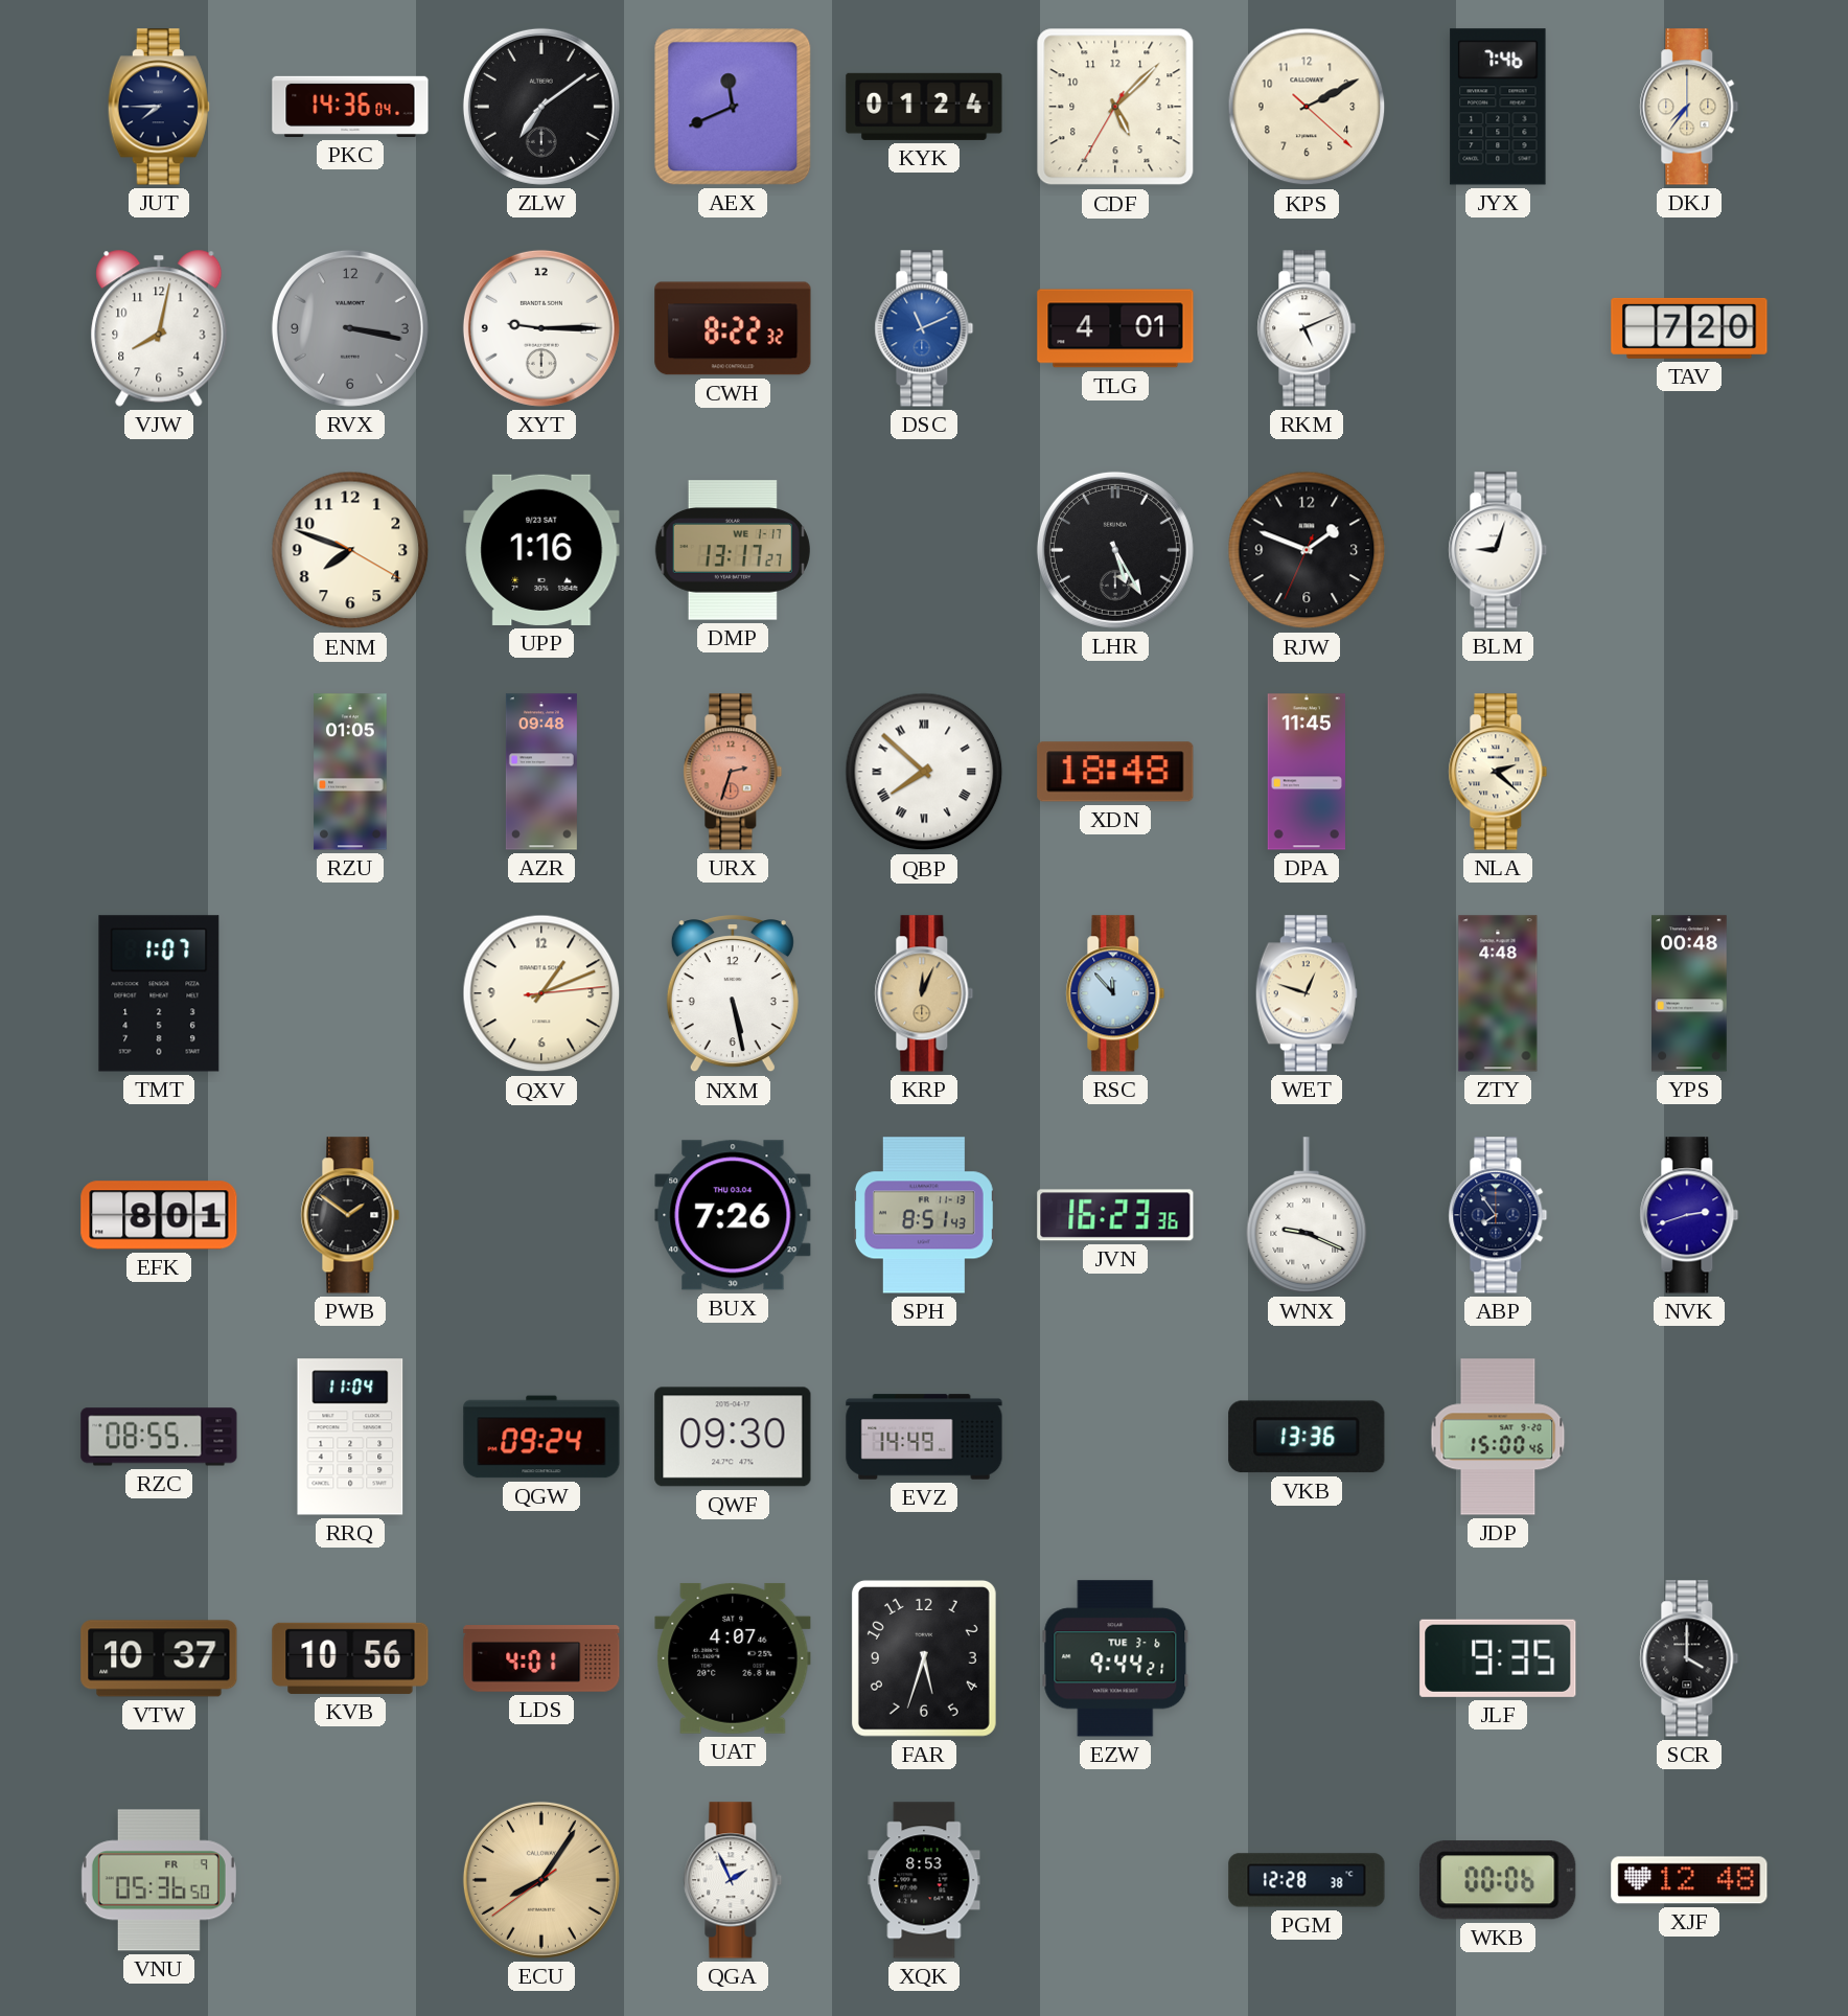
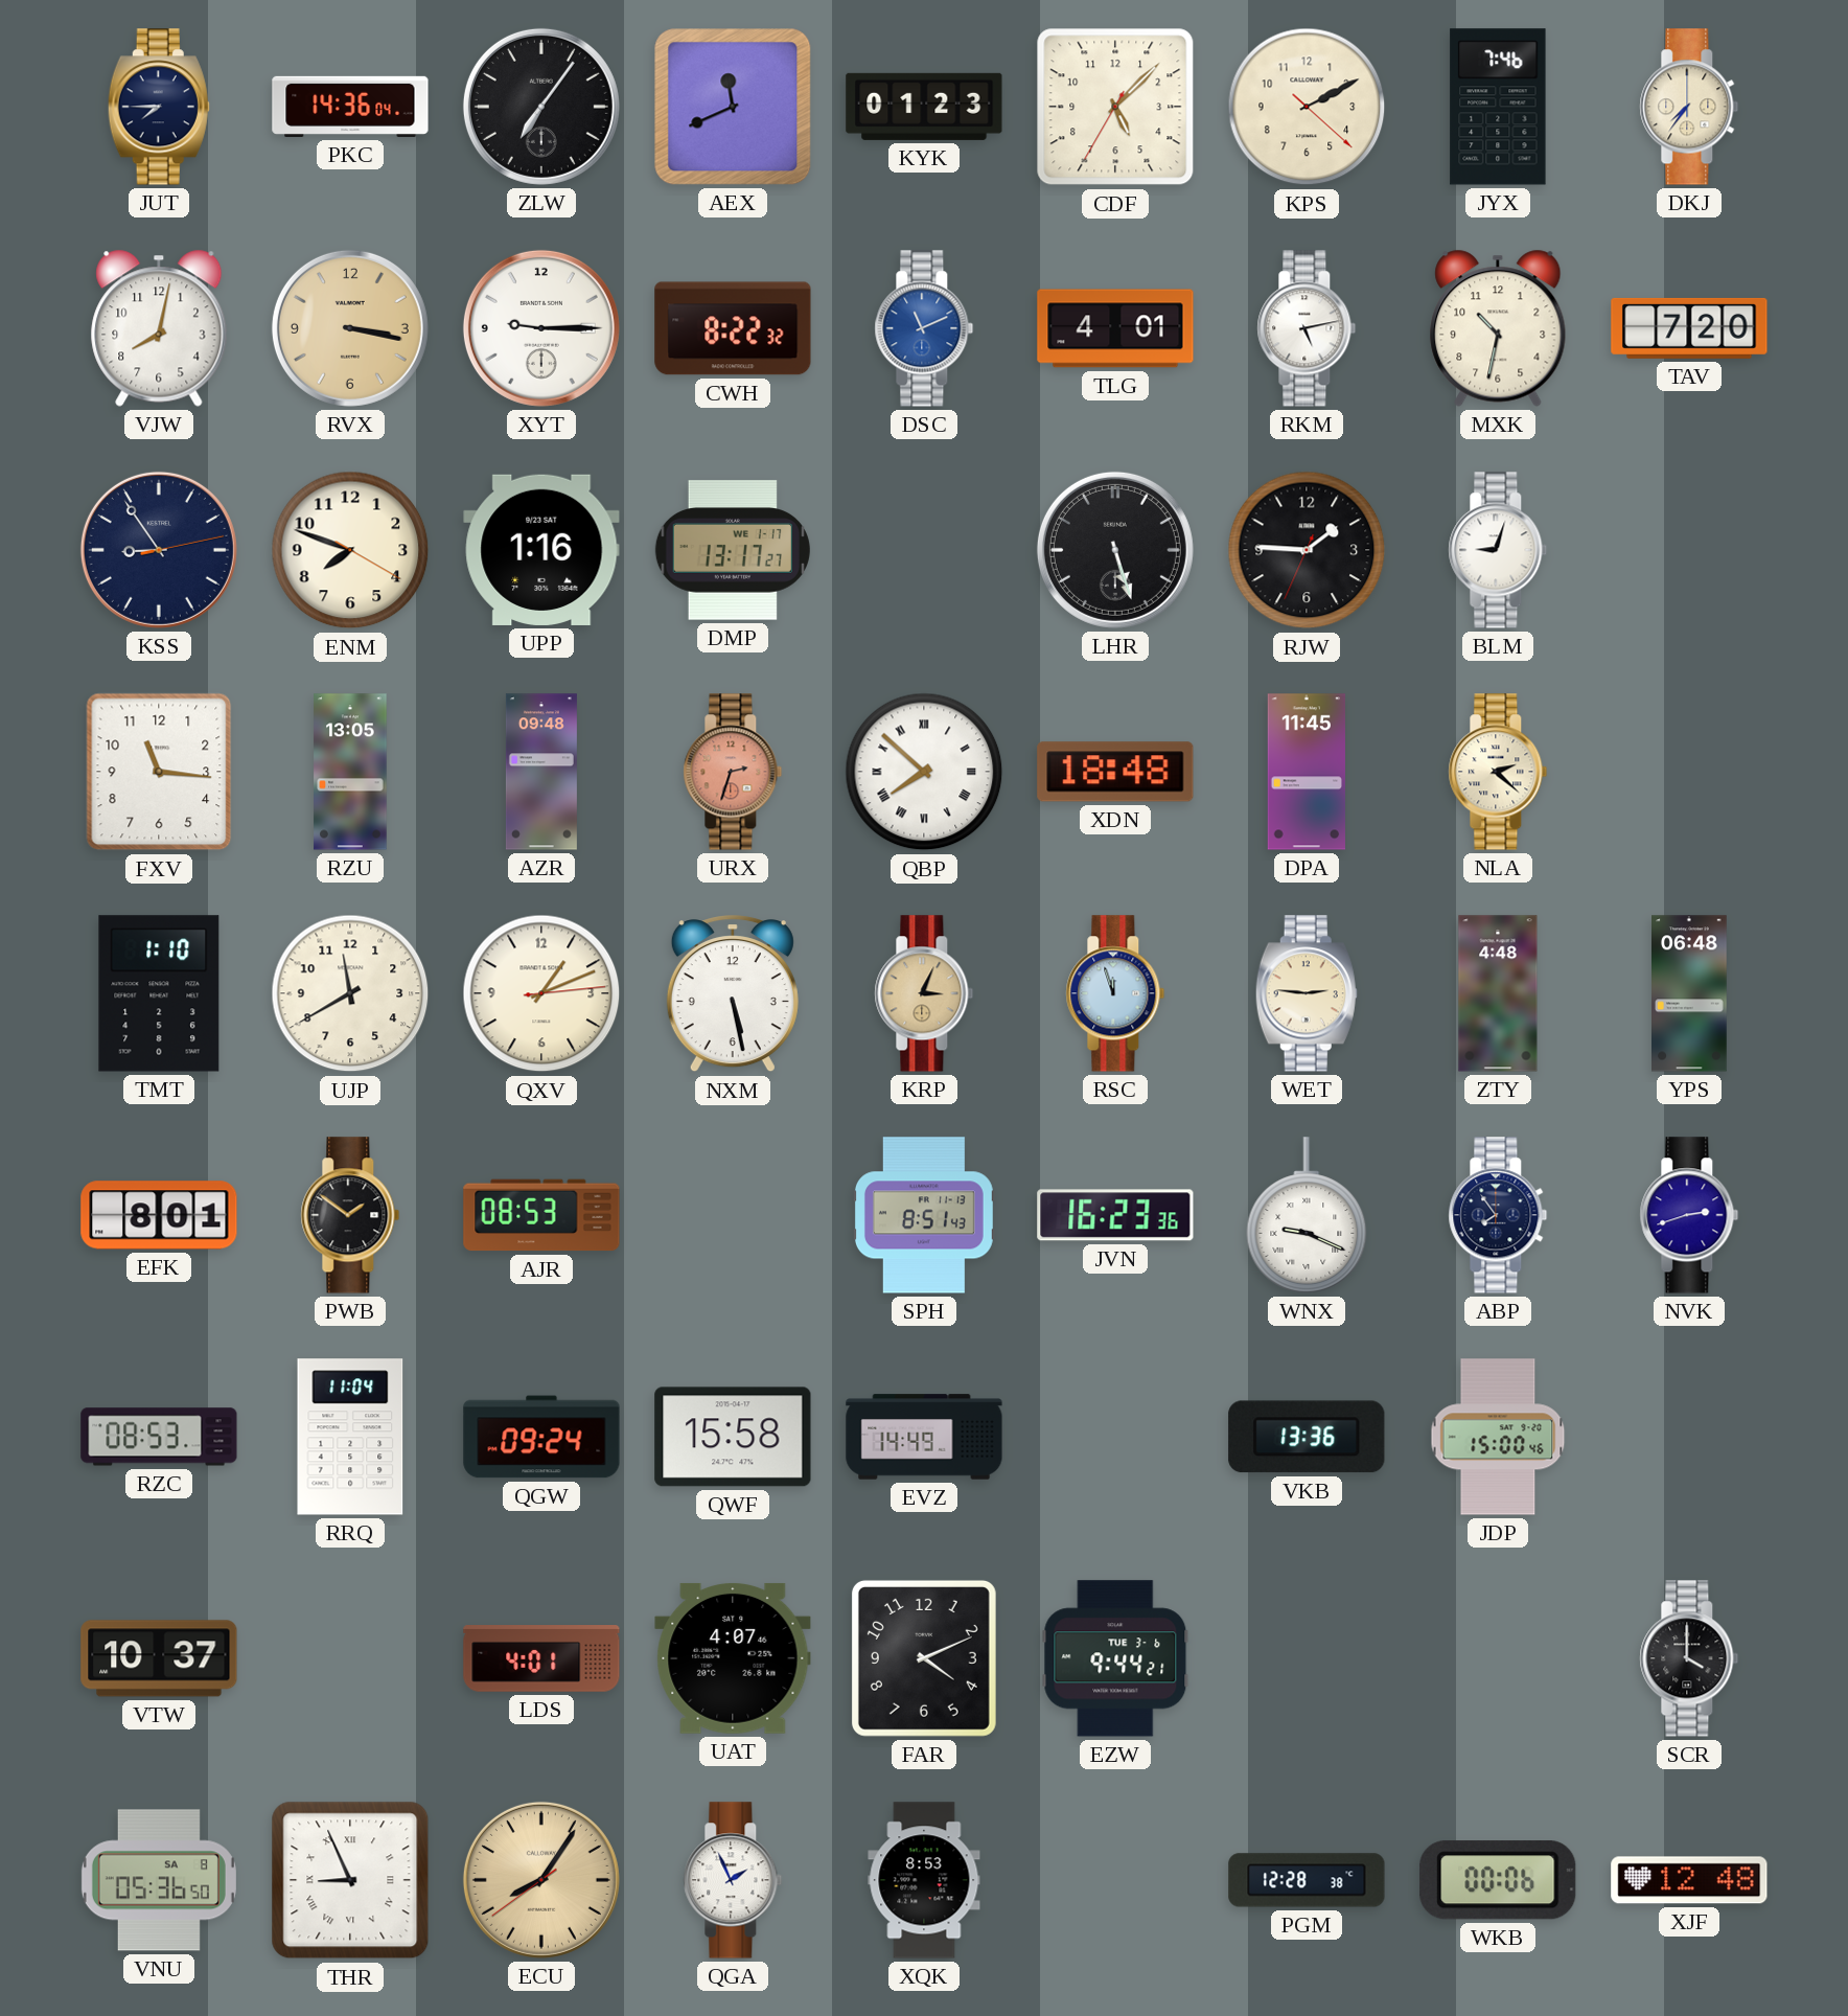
ZLW: 7:09 -> 7:06
KYK: 01:24 -> 01:23
RVX dial: grey -> champagne
RKM: 5:11 -> 5:13
MXK: none -> 10:32
KSS: none -> 8:54
LHR: 5:25 -> 5:27
RJW: 1:48 -> 1:45
FXV: none -> 11:16
RZU: 01:05 -> 13:05
TMT: 1:07 -> 1:10
UJP: none -> 11:40
KRP: 12:04 -> 3:04
RSC: 11:53 -> 11:57
WET: 12:48 -> 2:46
YPS: 00:48 -> 06:48
AJR: none -> 08:53
BUX: 7:26 -> none
RZC: 08:55 -> 08:53
QWF: 09:30 -> 15:58
KVB: 10:56 -> none
FAR: 5:33 -> 4:11
JLF: 9:35 -> none
VNU date: FR 9 -> SA 8
THR: none -> 8:56
